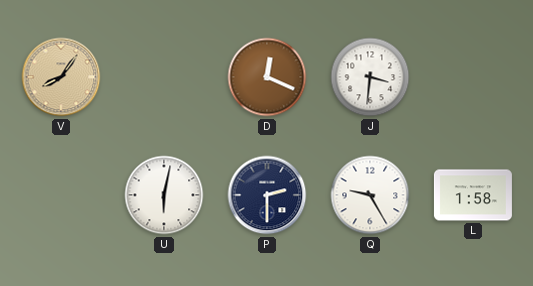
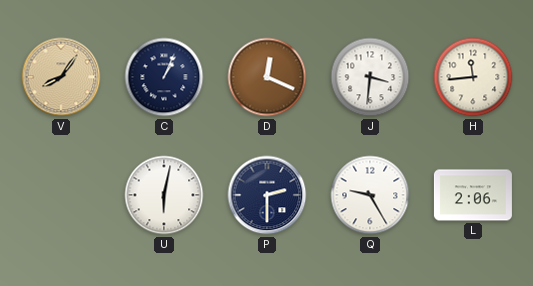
C: none -> 1:04
H: none -> 11:44
L: 1:58 -> 2:06
